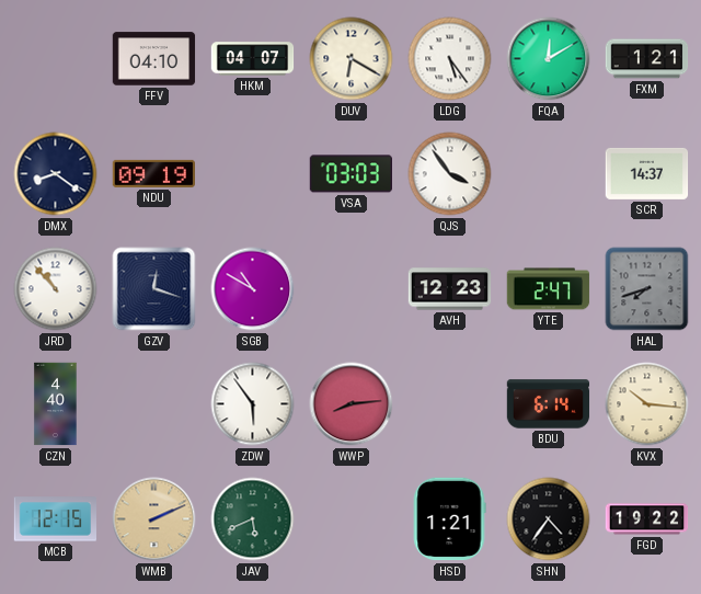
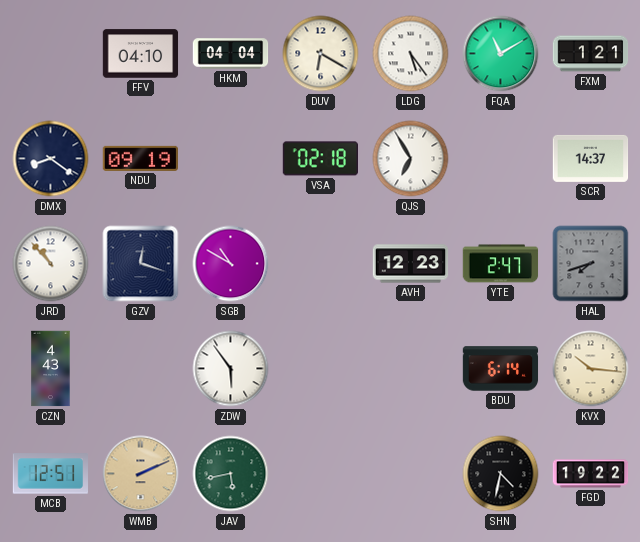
HKM: 04:07 -> 04:04
FQA: 12:10 -> 11:10
VSA: 03:03 -> 02:18
QJS: 3:54 -> 6:55
CZN: 4:40 -> 4:43
WWP: 8:14 -> none
MCB: 12:15 -> 12:51
JAV: 5:41 -> 5:43
HSD: 1:21 -> none
SHN: 4:36 -> 4:32
